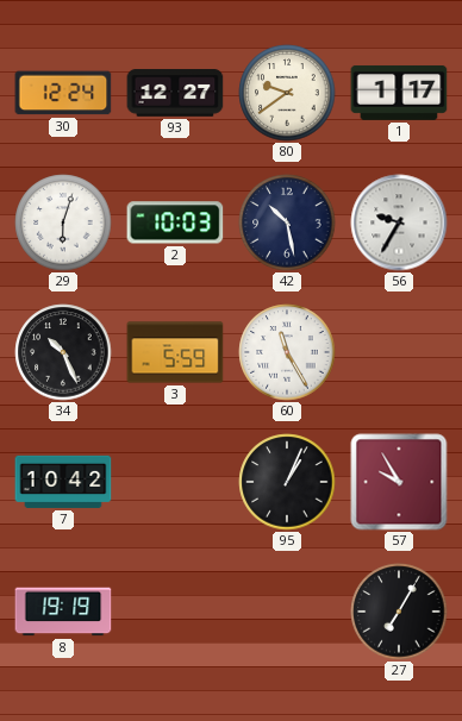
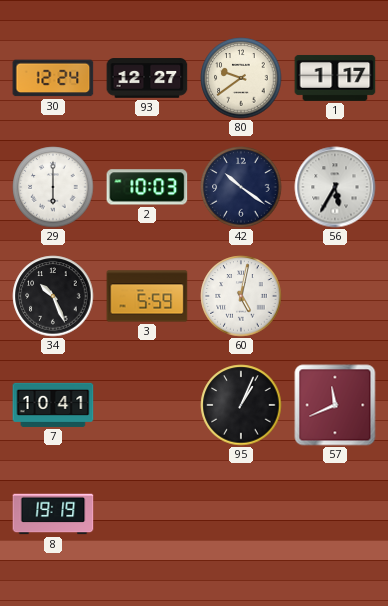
29: 6:03 -> 6:00
42: 10:28 -> 10:21
56: 9:35 -> 5:35
60: 11:25 -> 5:02
7: 10:42 -> 10:41
57: 9:55 -> 11:41
27: 7:05 -> none
